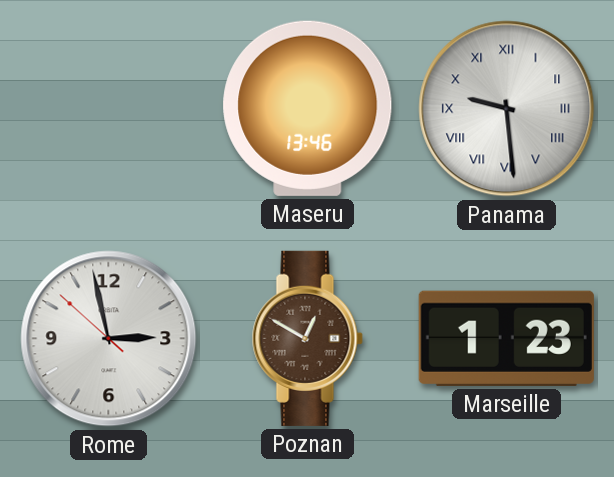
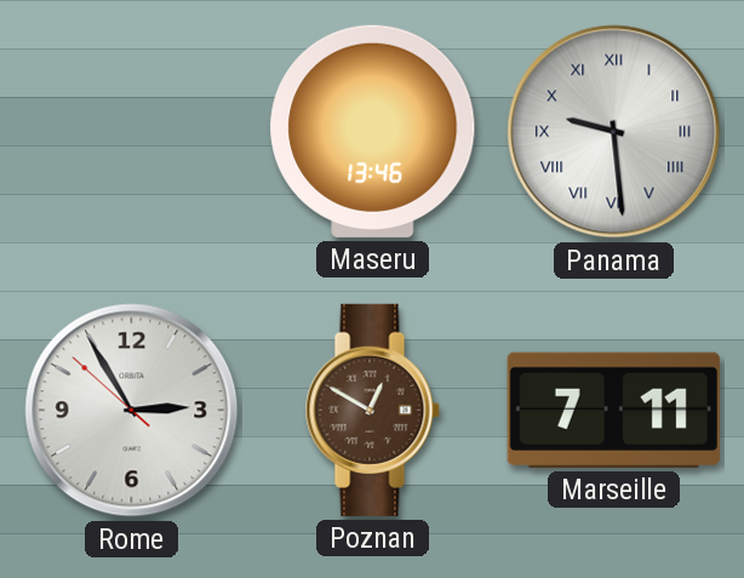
Rome: 2:57 -> 2:54
Marseille: 1:23 -> 7:11
